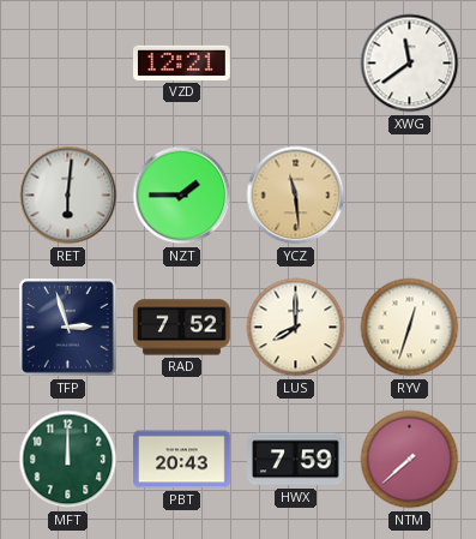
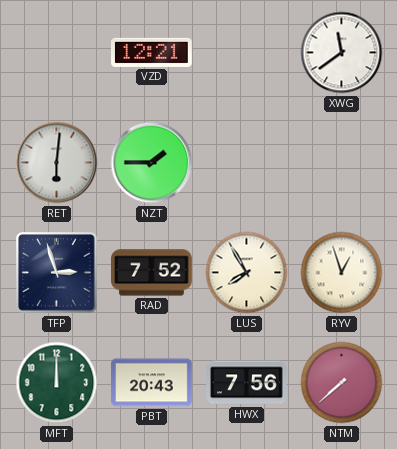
YCZ: 11:29 -> none
LUS: 8:00 -> 7:55
RYV: 12:33 -> 12:57
HWX: 7:59 -> 7:56
